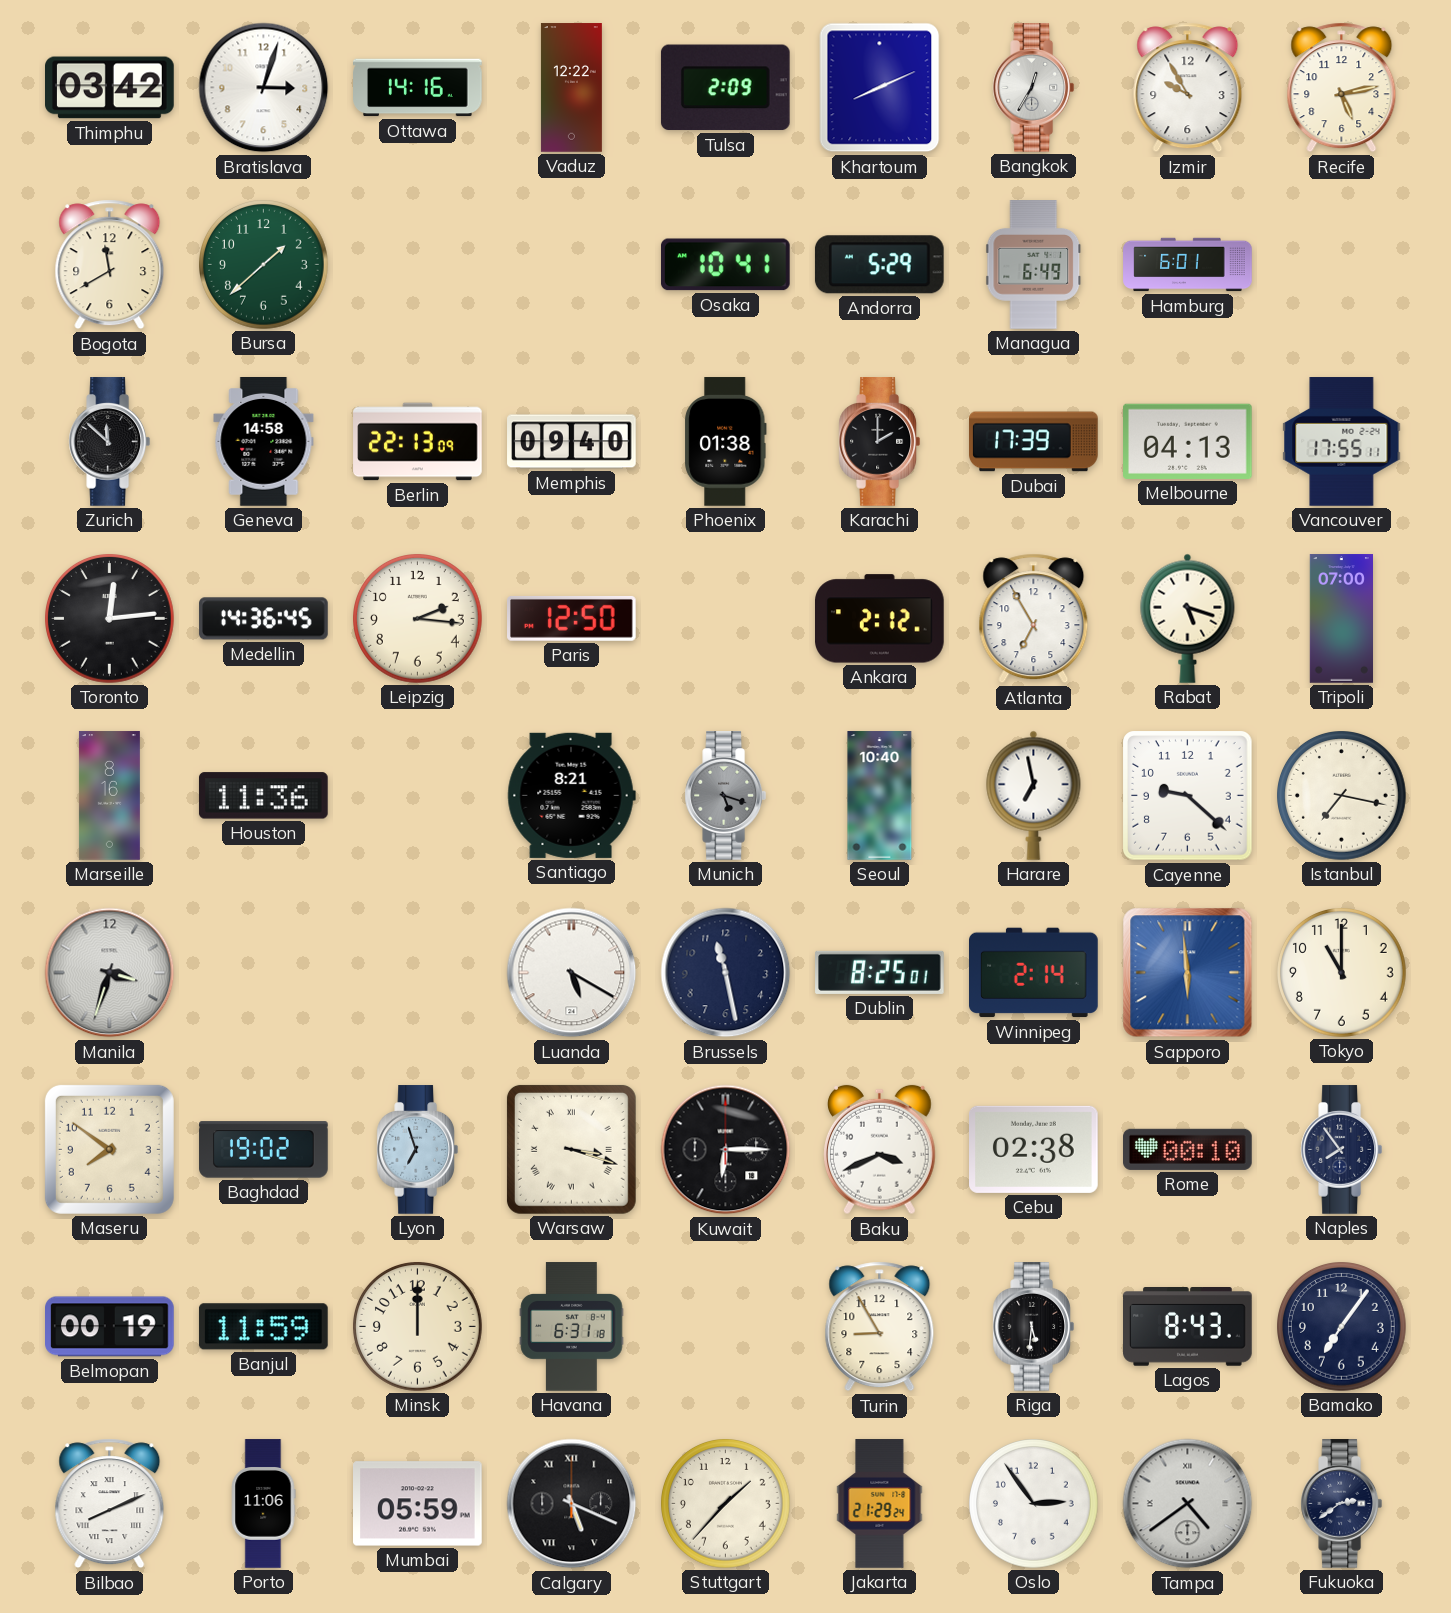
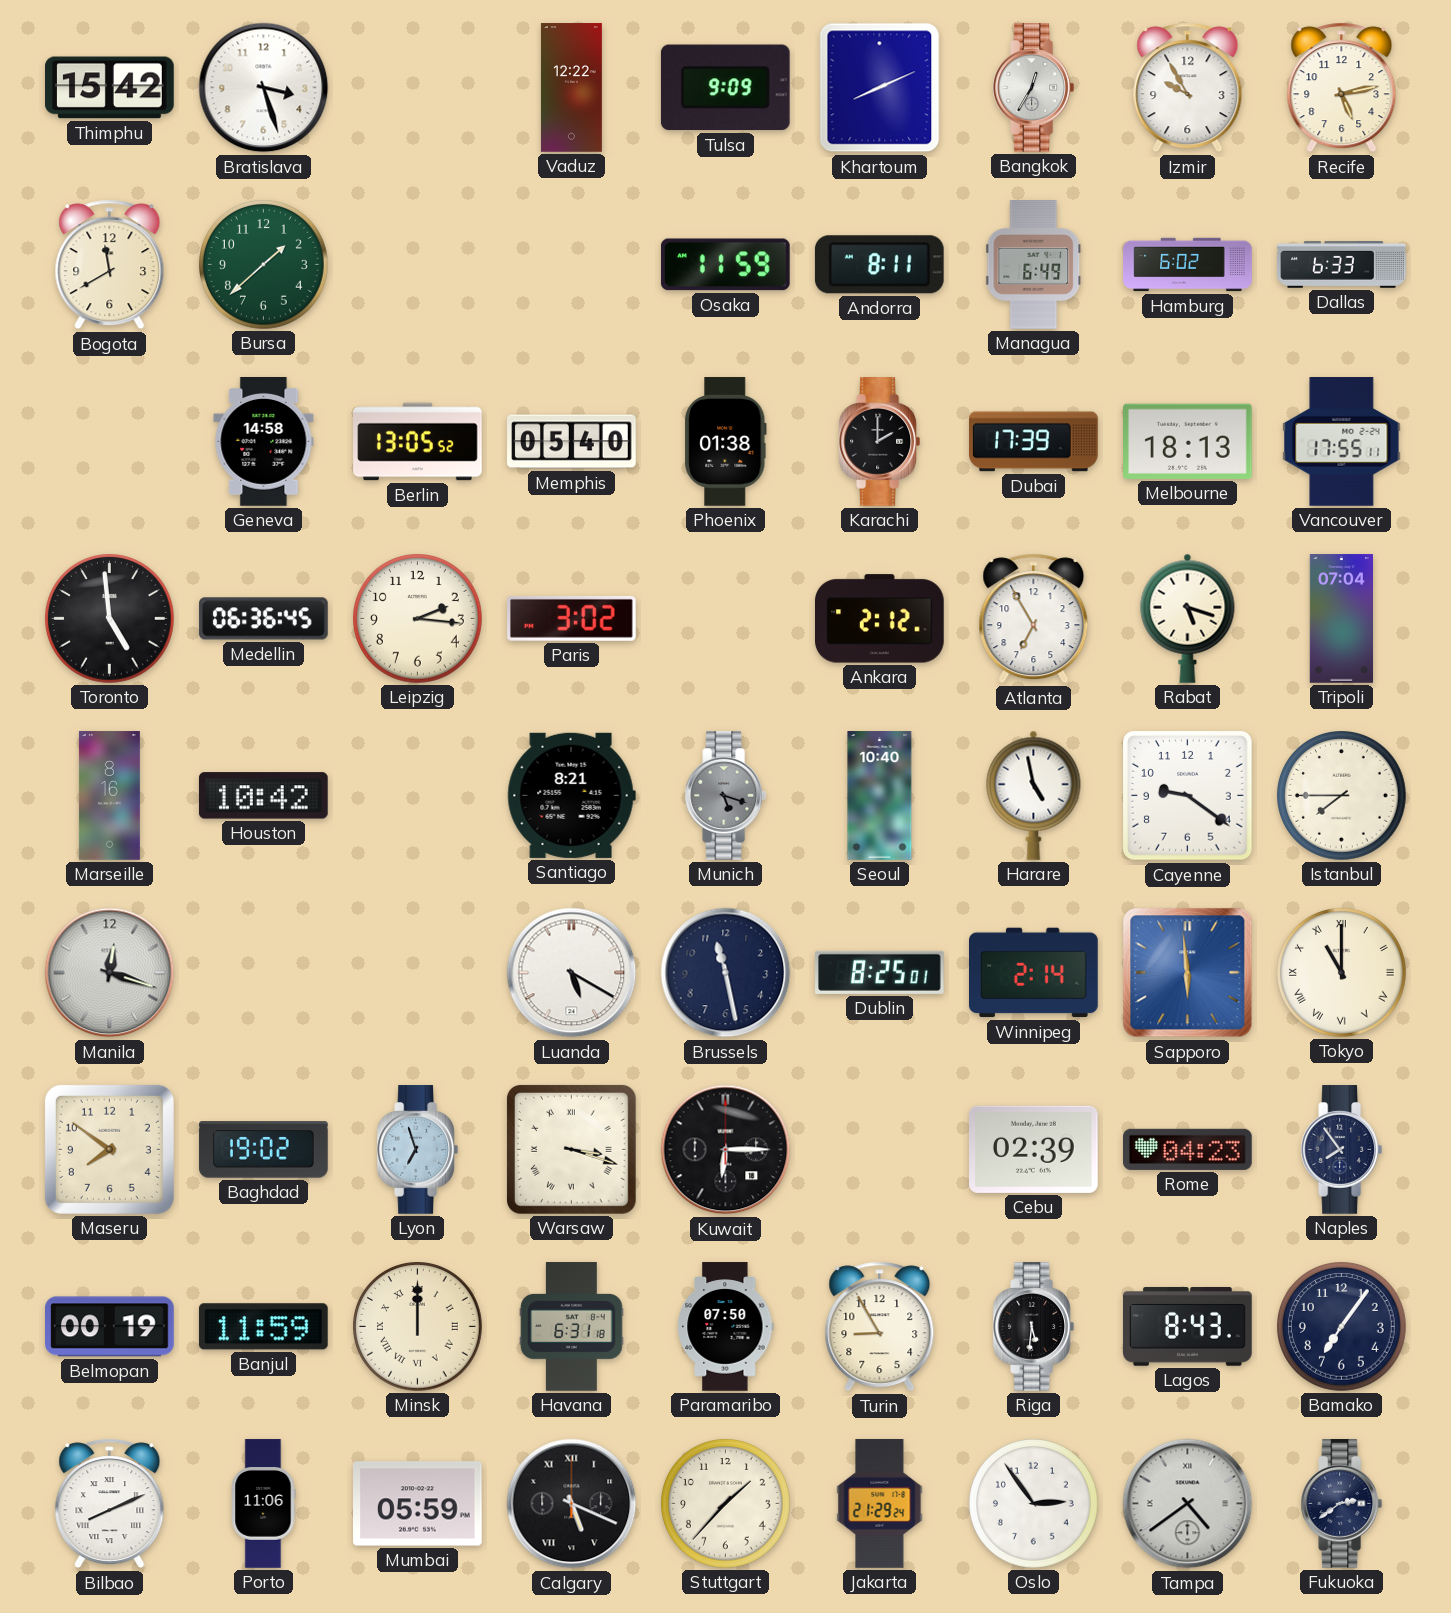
Thimphu: 03:42 -> 15:42
Bratislava: 3:03 -> 3:27
Ottawa: 14:16 -> none
Tulsa: 2:09 -> 9:09
Osaka: 10:41 -> 11:59
Andorra: 5:29 -> 8:11
Hamburg: 6:01 -> 6:02
Dallas: none -> 6:33
Zurich: 11:52 -> none
Berlin: 22:13 -> 13:05
Memphis: 09:40 -> 05:40
Melbourne: 04:13 -> 18:13
Toronto: 12:14 -> 4:59
Medellin: 14:36 -> 06:36
Paris: 12:50 -> 3:02
Tripoli: 07:00 -> 07:04
Houston: 11:36 -> 10:42
Harare: 6:58 -> 4:58
Cayenne: 9:22 -> 9:21
Istanbul: 7:17 -> 7:45
Manila: 3:33 -> 12:18
Tokyo numerals: Arabic -> Roman
Baku: 3:41 -> none
Cebu: 02:38 -> 02:39
Rome: 00:10 -> 04:23
Minsk numerals: Arabic -> Roman
Paramaribo: none -> 07:50
